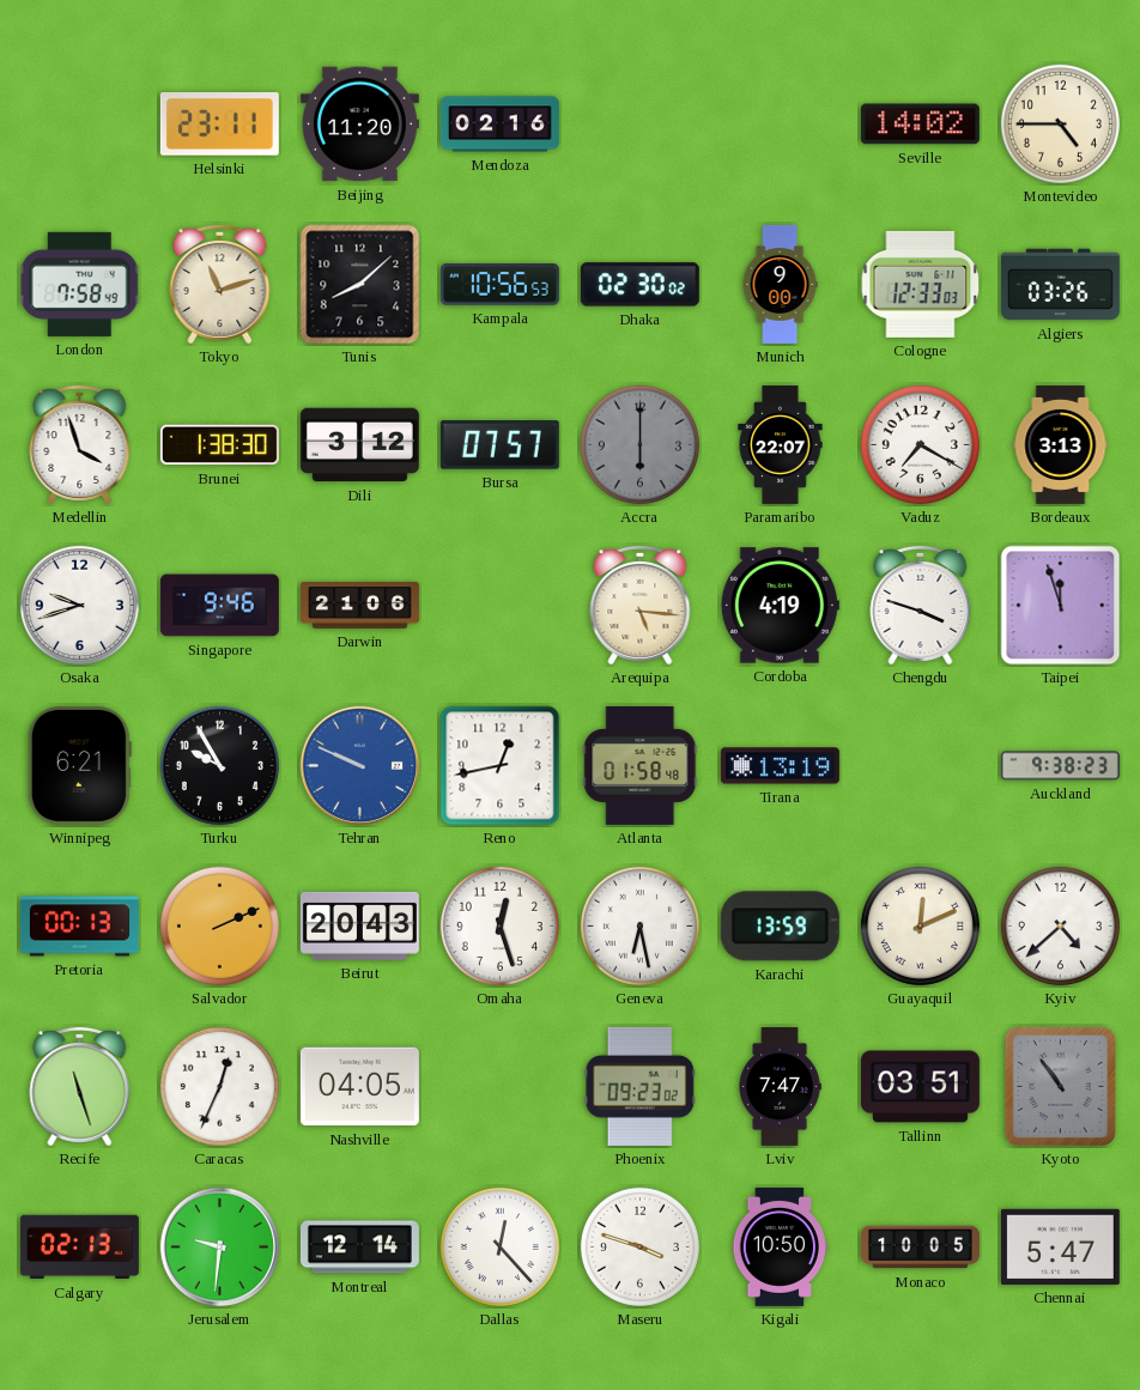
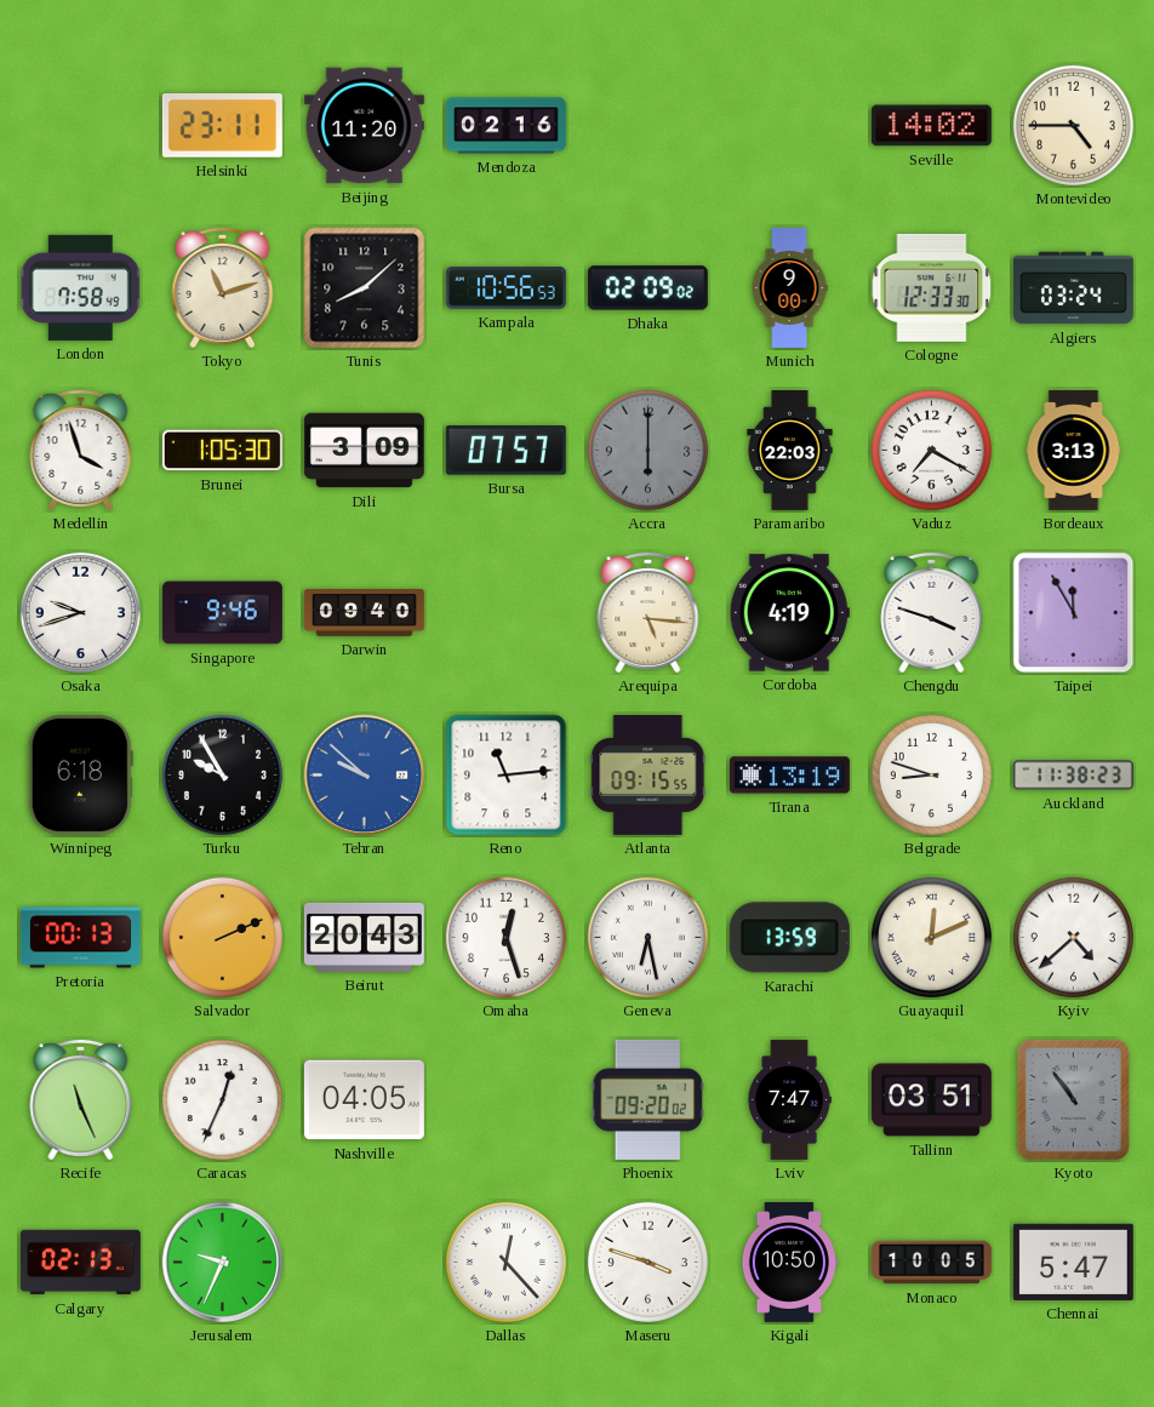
Dhaka: 02:30 -> 02:09
Cologne: 12:33:03 -> 12:33:30
Algiers: 03:26 -> 03:24
Brunei: 1:38 -> 1:05
Dili: 3:12 -> 3:09
Paramaribo: 22:07 -> 22:03
Darwin: 21:06 -> 09:40
Taipei: 11:57 -> 11:55
Winnipeg: 6:21 -> 6:18
Tehran: 9:49 -> 9:52
Reno: 12:43 -> 11:14
Atlanta: 01:58 -> 09:15
Belgrade: none -> 8:48
Auckland: 9:38 -> 11:38
Recife: 11:27 -> 11:26
Phoenix: 09:23 -> 09:20
Jerusalem: 9:31 -> 9:34
Montreal: 12:14 -> none
